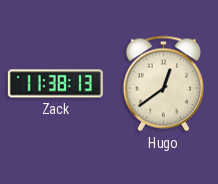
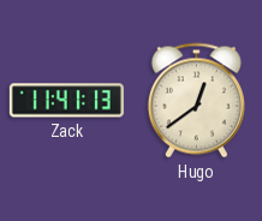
Zack: 11:38 -> 11:41
